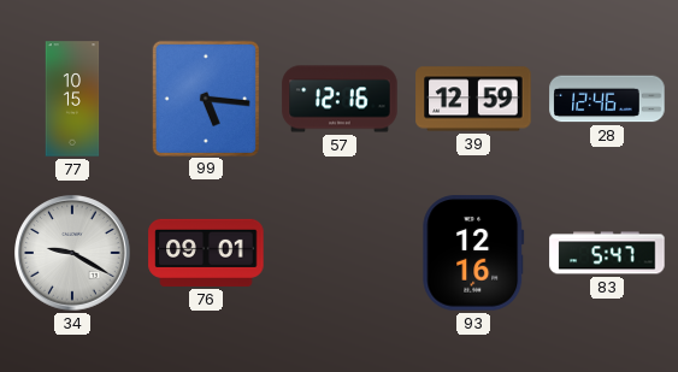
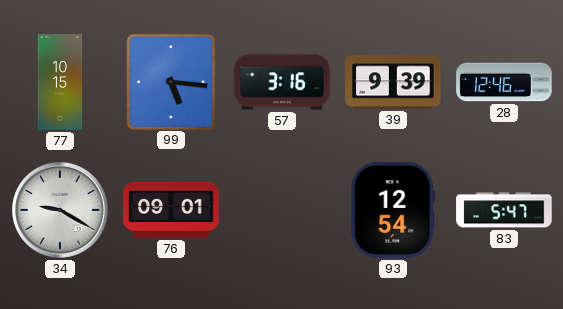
57: 12:16 -> 3:16
39: 12:59 -> 9:39
93: 12:16 -> 12:54
